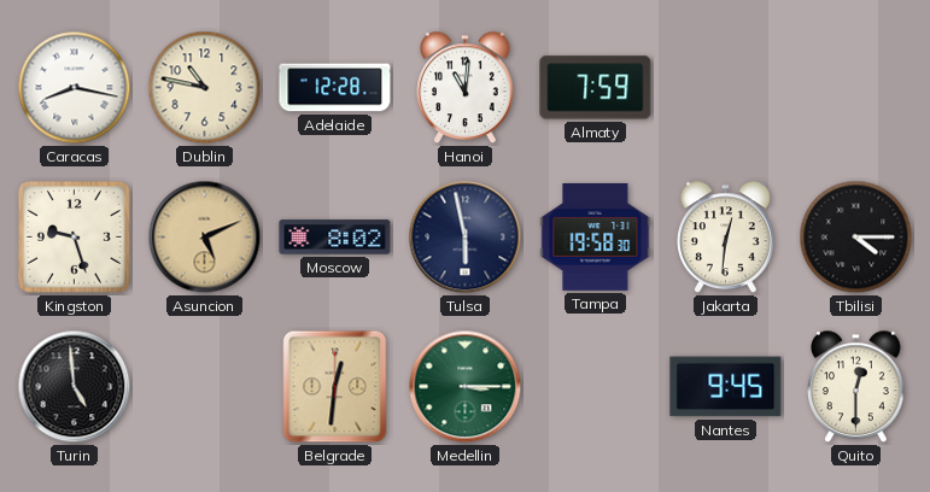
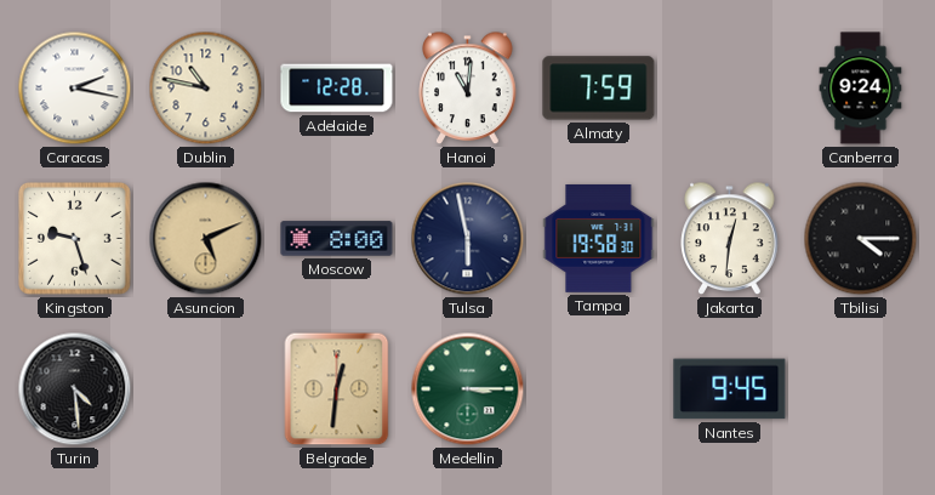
Caracas: 8:17 -> 2:17
Canberra: none -> 9:24
Moscow: 8:02 -> 8:00
Turin: 4:59 -> 4:29
Quito: 12:30 -> none
